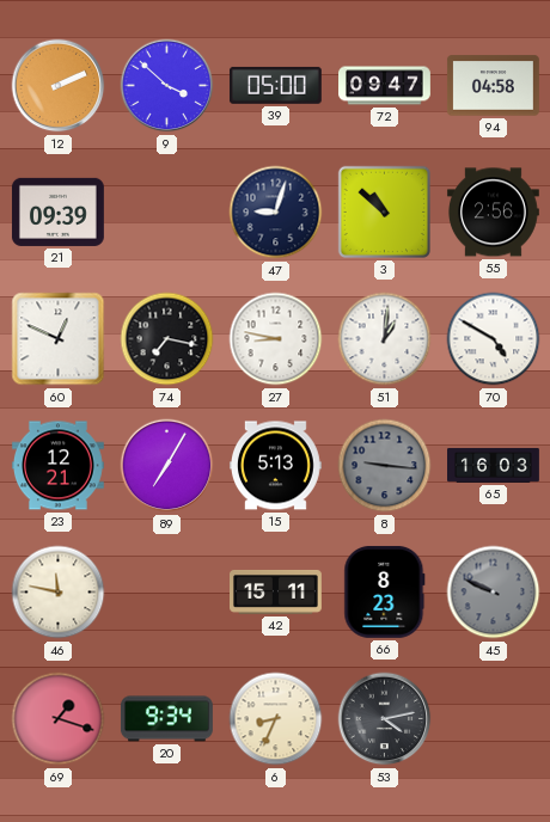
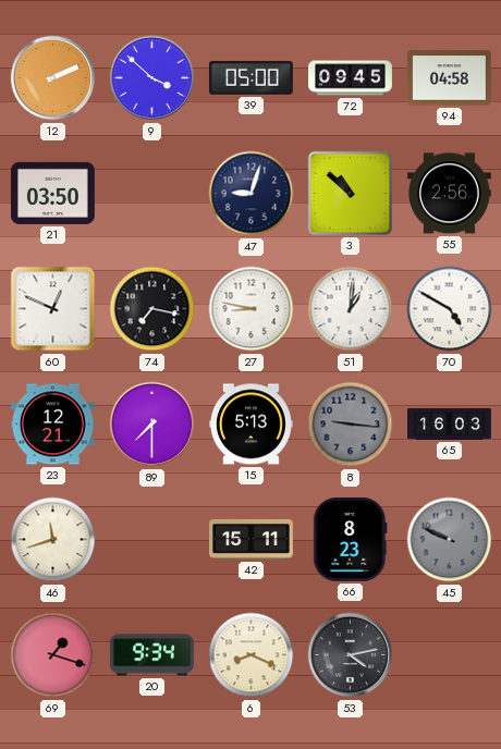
72: 09:47 -> 09:45
21: 09:39 -> 03:50
89: 7:05 -> 7:30
46: 11:47 -> 11:42
6: 8:34 -> 8:19
